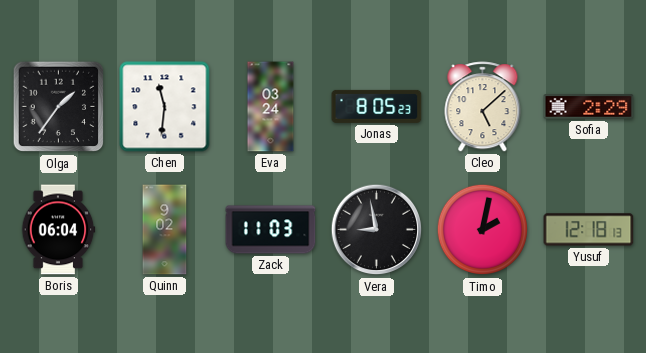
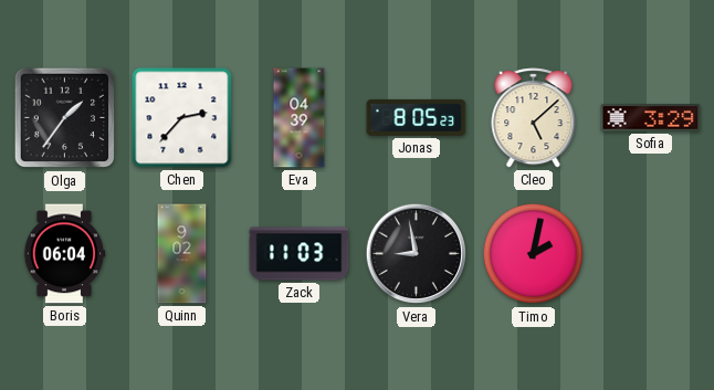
Chen: 11:31 -> 2:37
Eva: 03:24 -> 04:39
Sofia: 2:29 -> 3:29
Yusuf: 12:18 -> none
